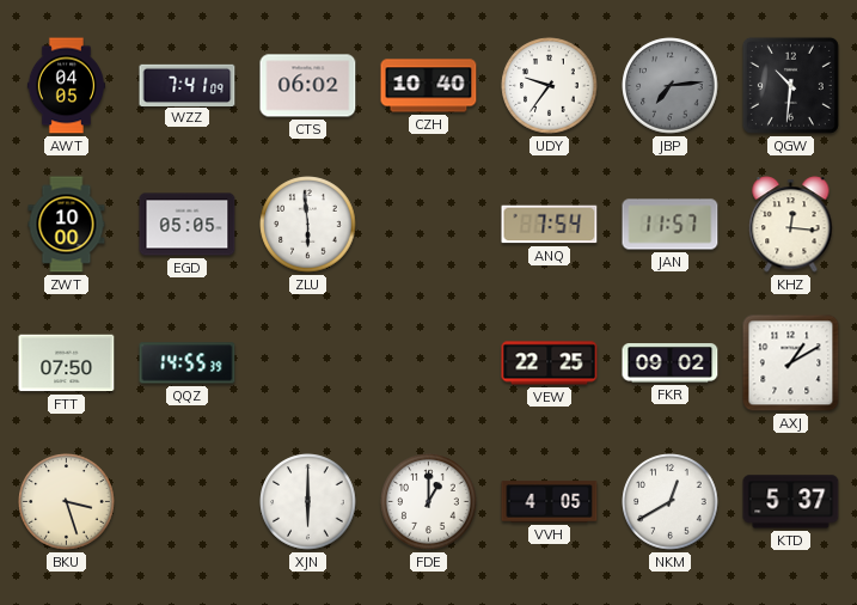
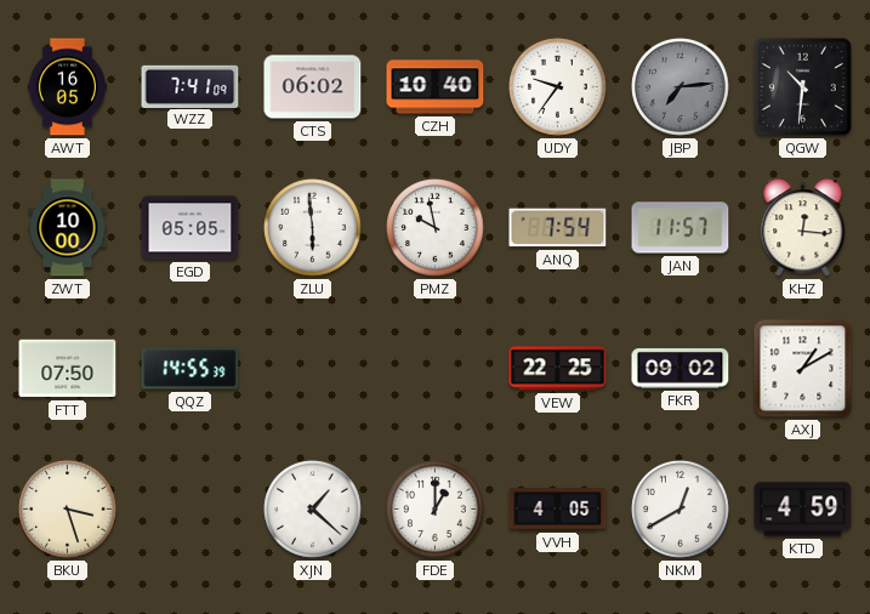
AWT: 04:05 -> 16:05
PMZ: none -> 9:58
XJN: 6:00 -> 1:22
KTD: 5:37 -> 4:59
